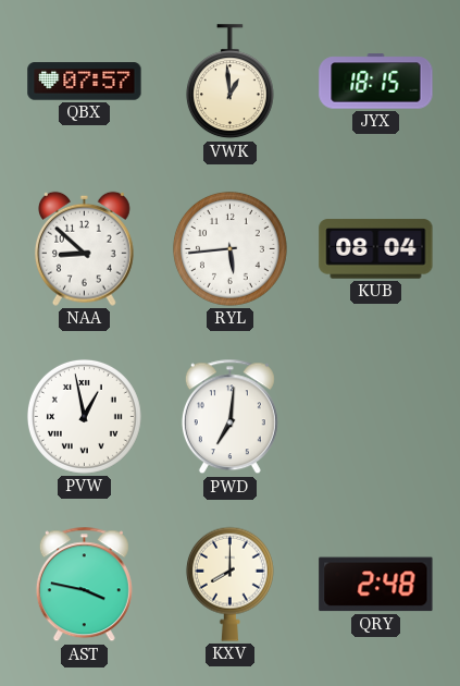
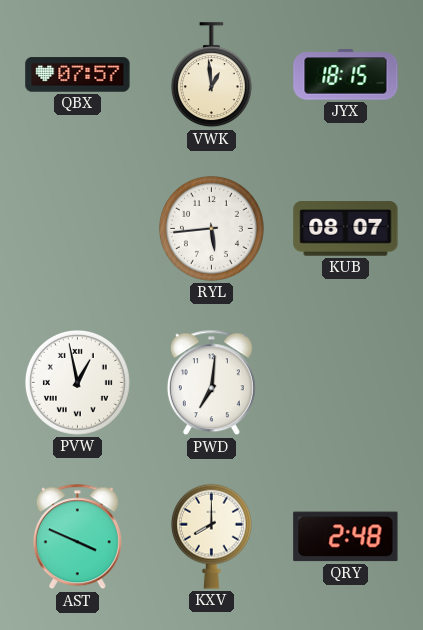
NAA: 8:52 -> none
KUB: 08:04 -> 08:07
AST: 3:47 -> 3:49
